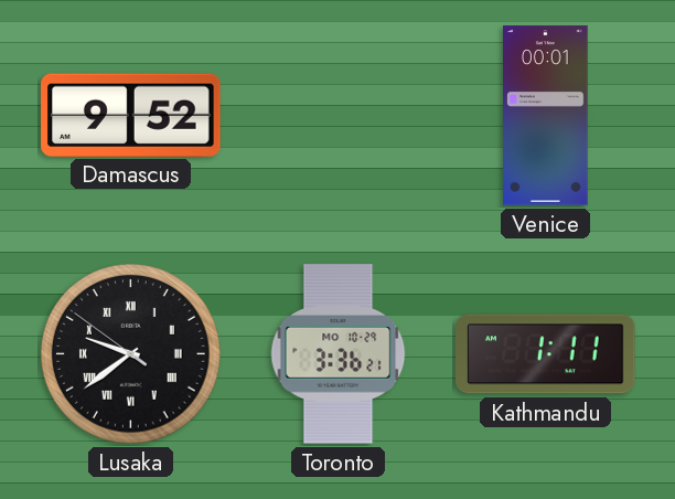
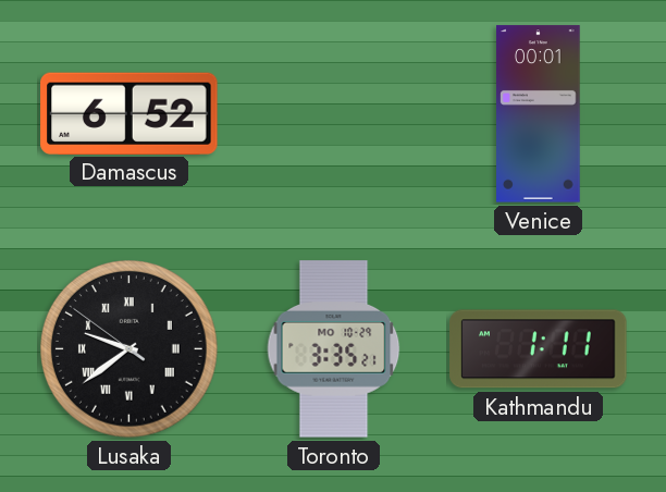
Damascus: 9:52 -> 6:52
Toronto: 3:36 -> 3:35
